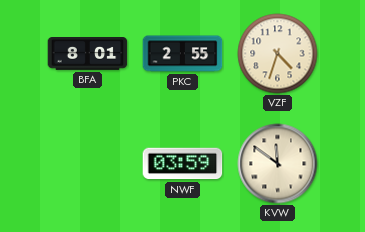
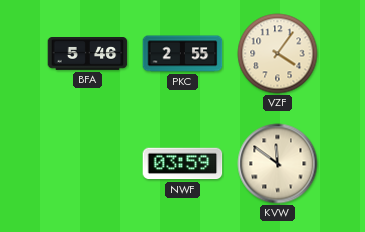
BFA: 8:01 -> 5:46
VZF: 4:33 -> 4:06
